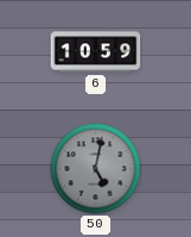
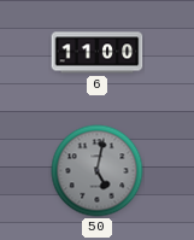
6: 10:59 -> 11:00
